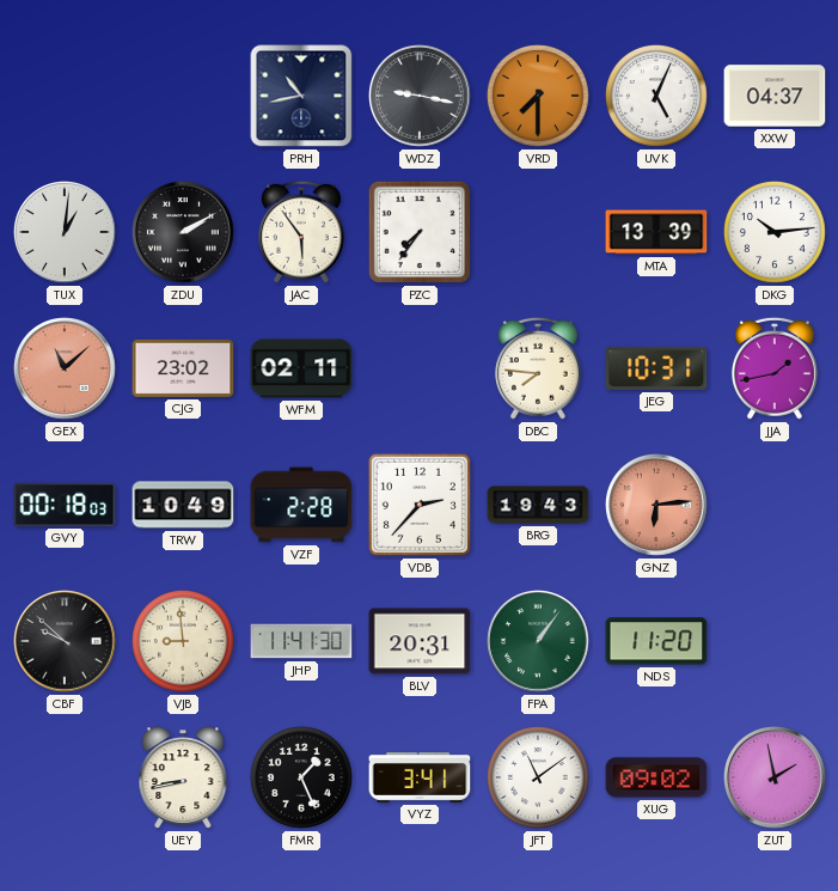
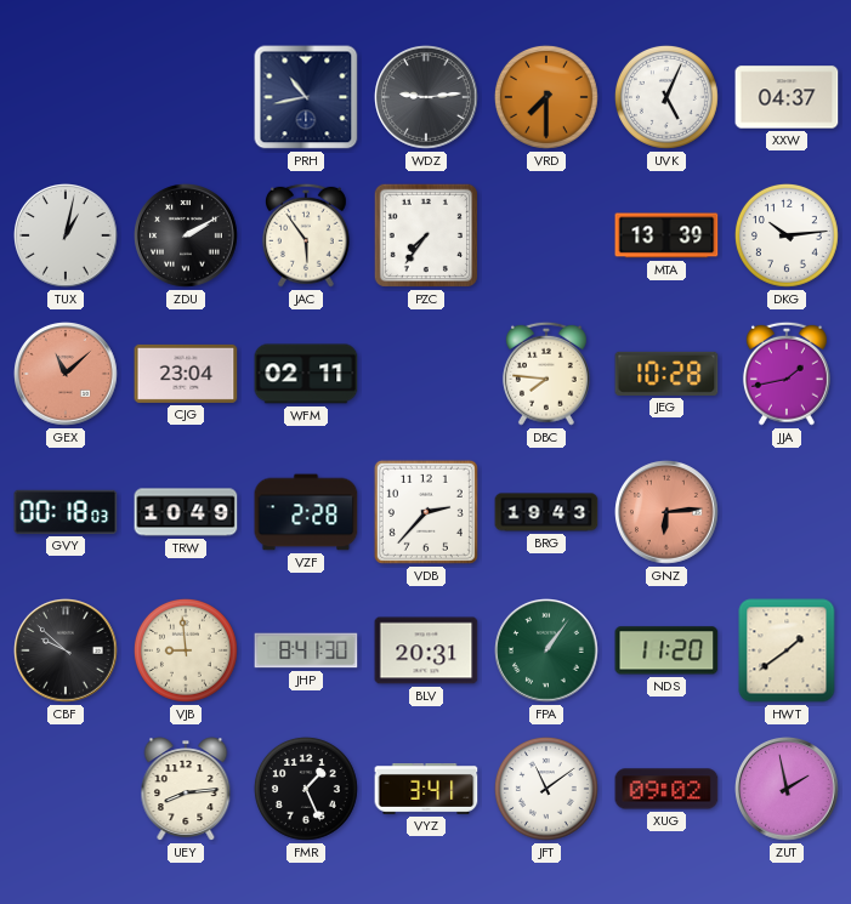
WDZ: 9:17 -> 9:14
TUX: 1:01 -> 1:02
CJG: 23:02 -> 23:04
JEG: 10:31 -> 10:28
JHP: 11:41 -> 8:41
HWT: none -> 1:39
UEY: 8:43 -> 8:14
